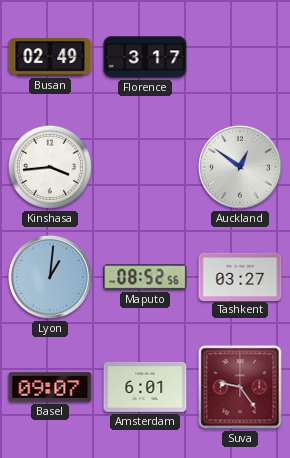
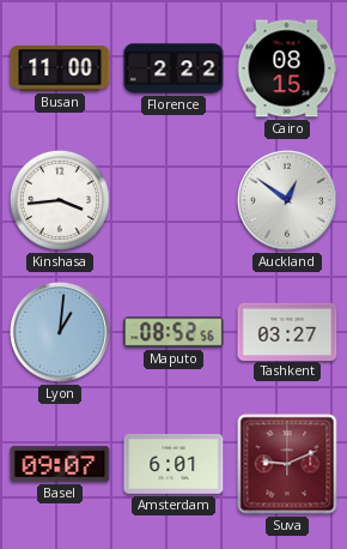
Busan: 02:49 -> 11:00
Florence: 3:17 -> 2:22
Cairo: none -> 08:15
Suva: 9:24 -> 9:11
